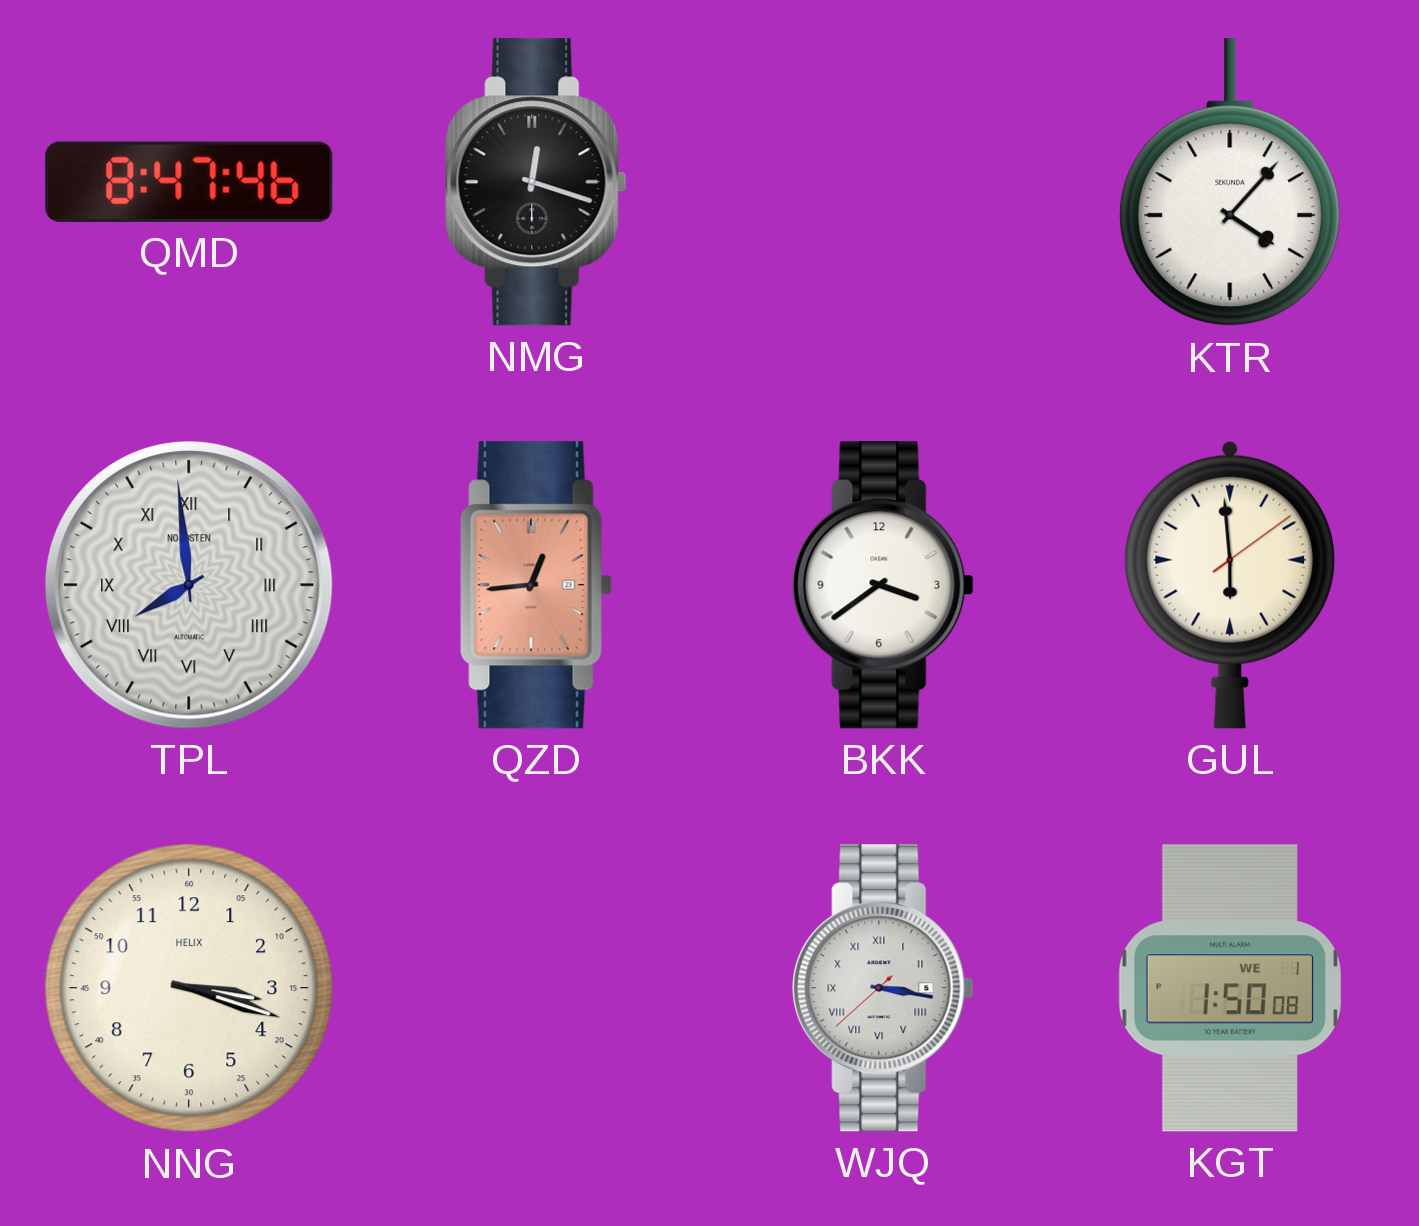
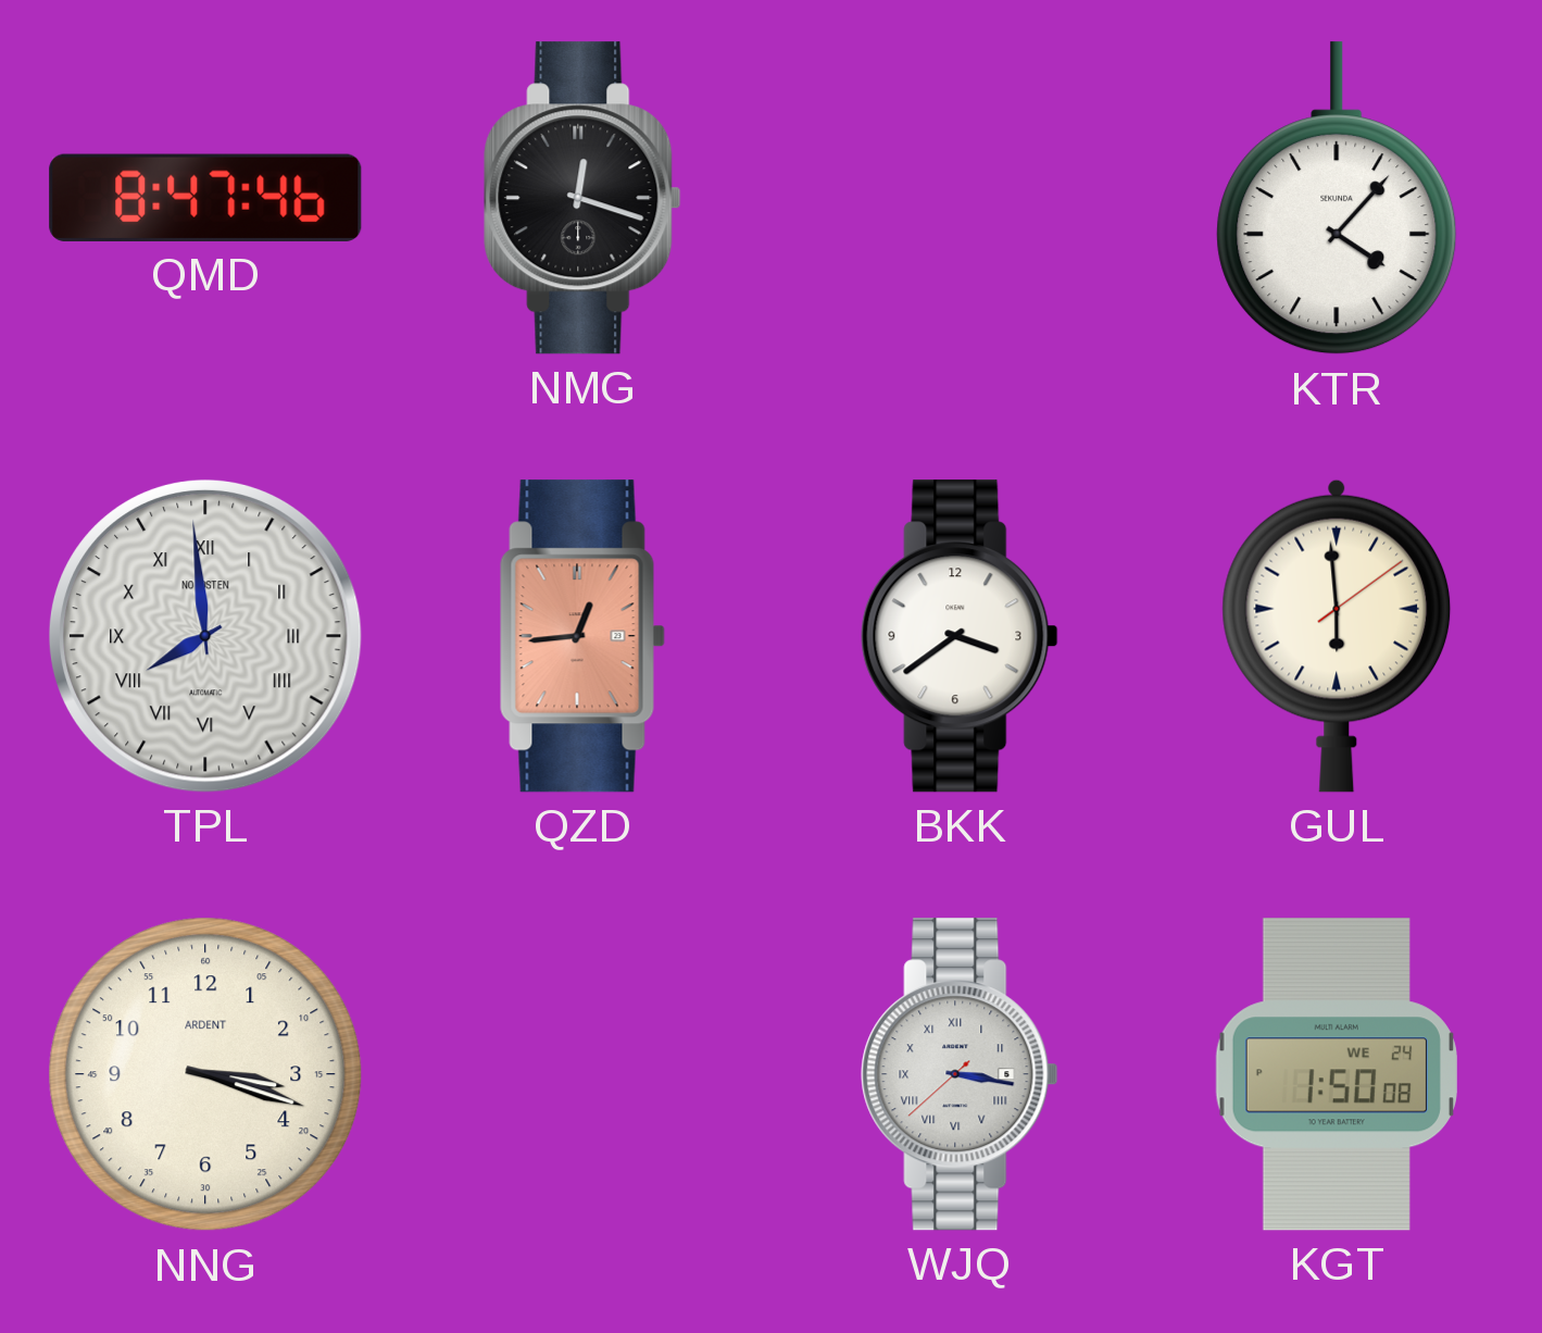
NNG brand: HELIX -> ARDENT
KGT date: WE 1 -> WE 24
